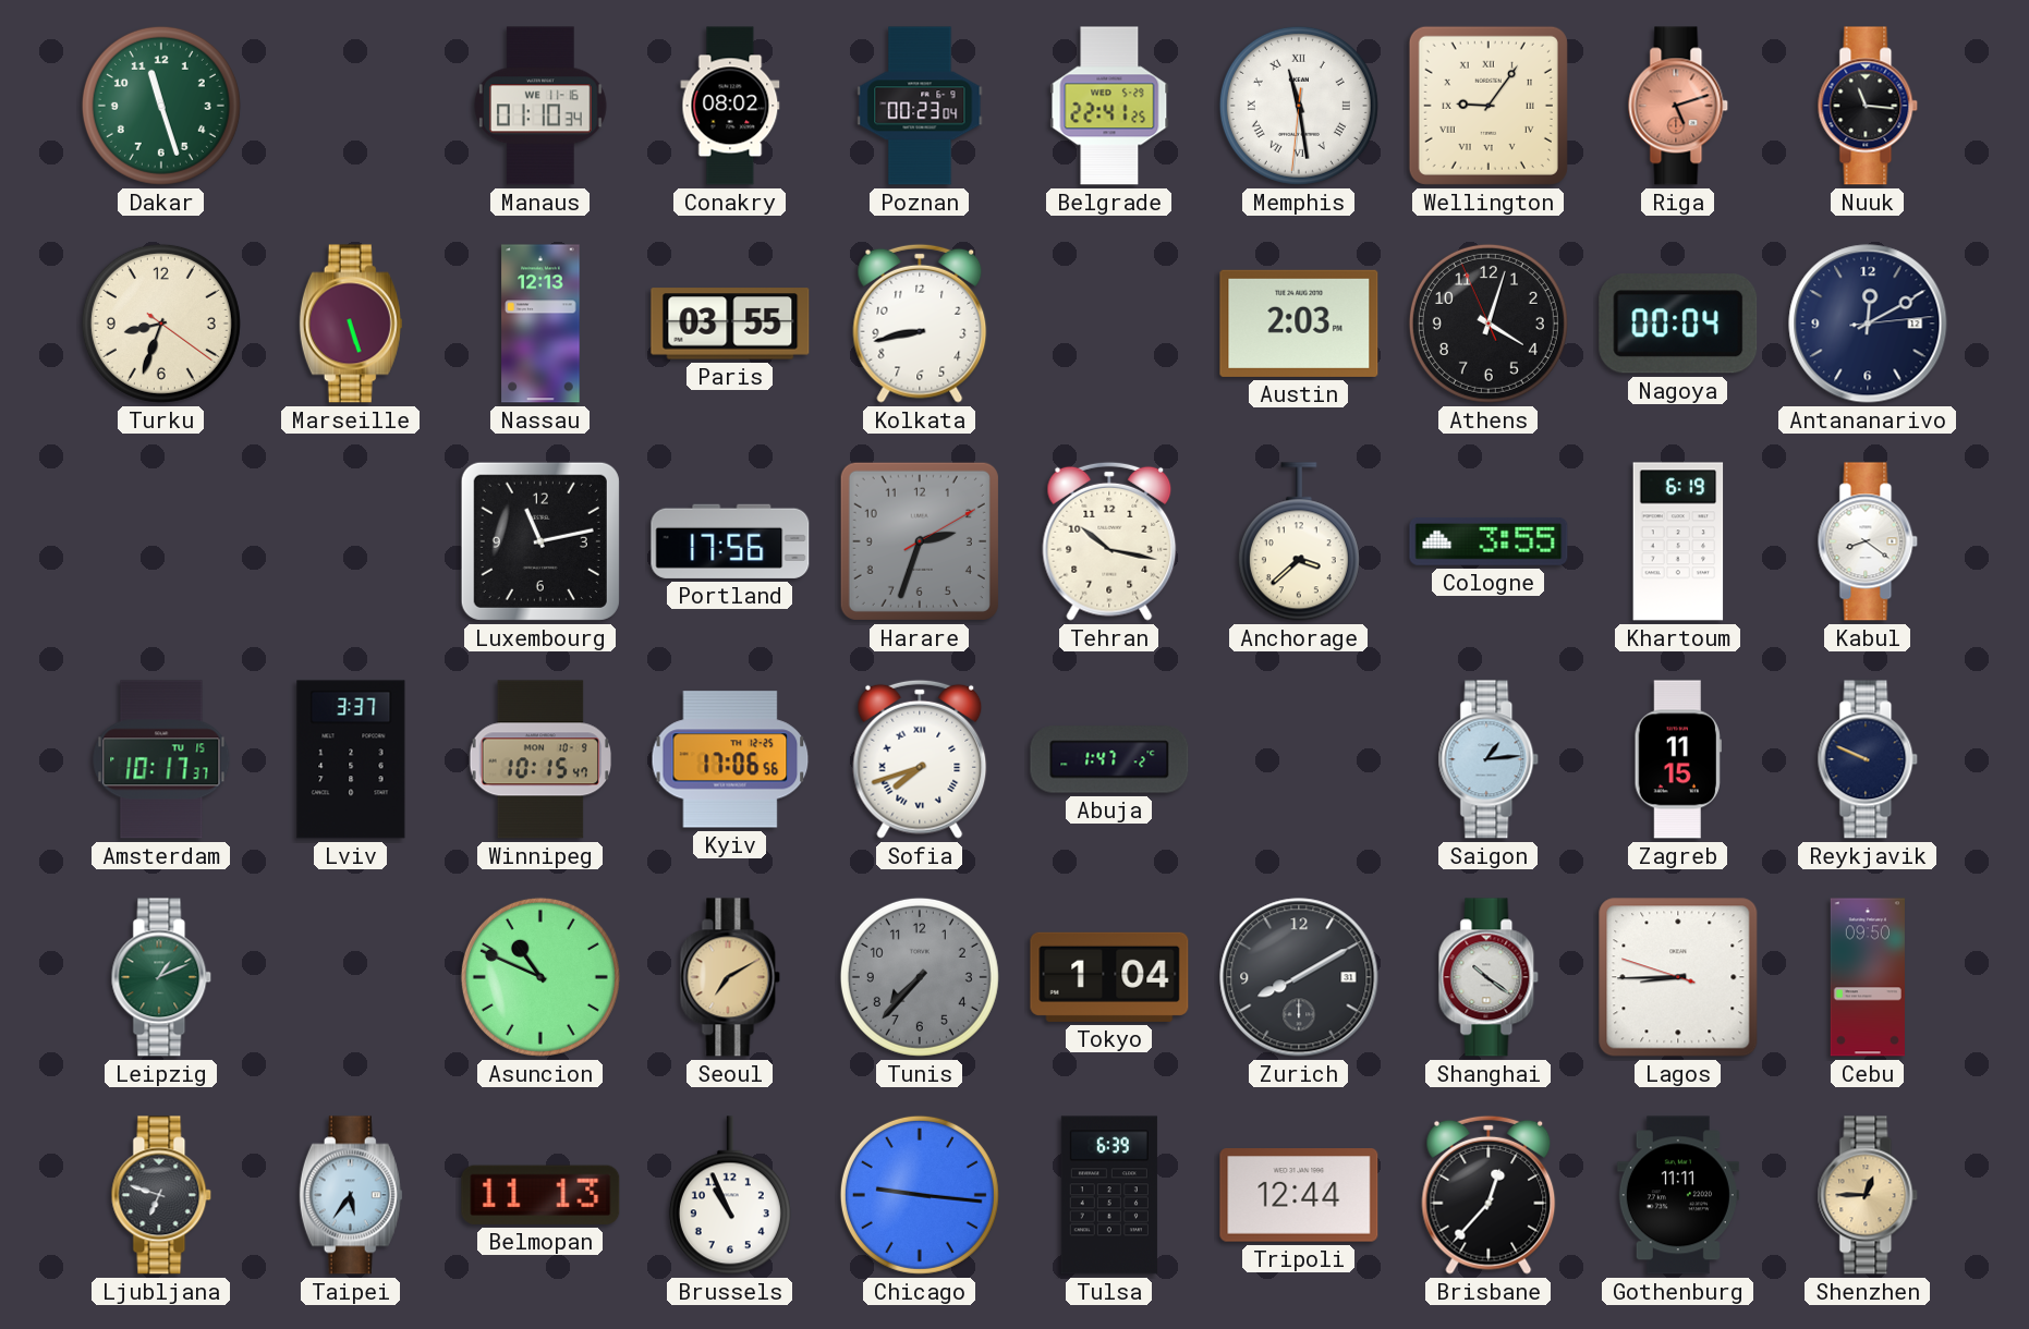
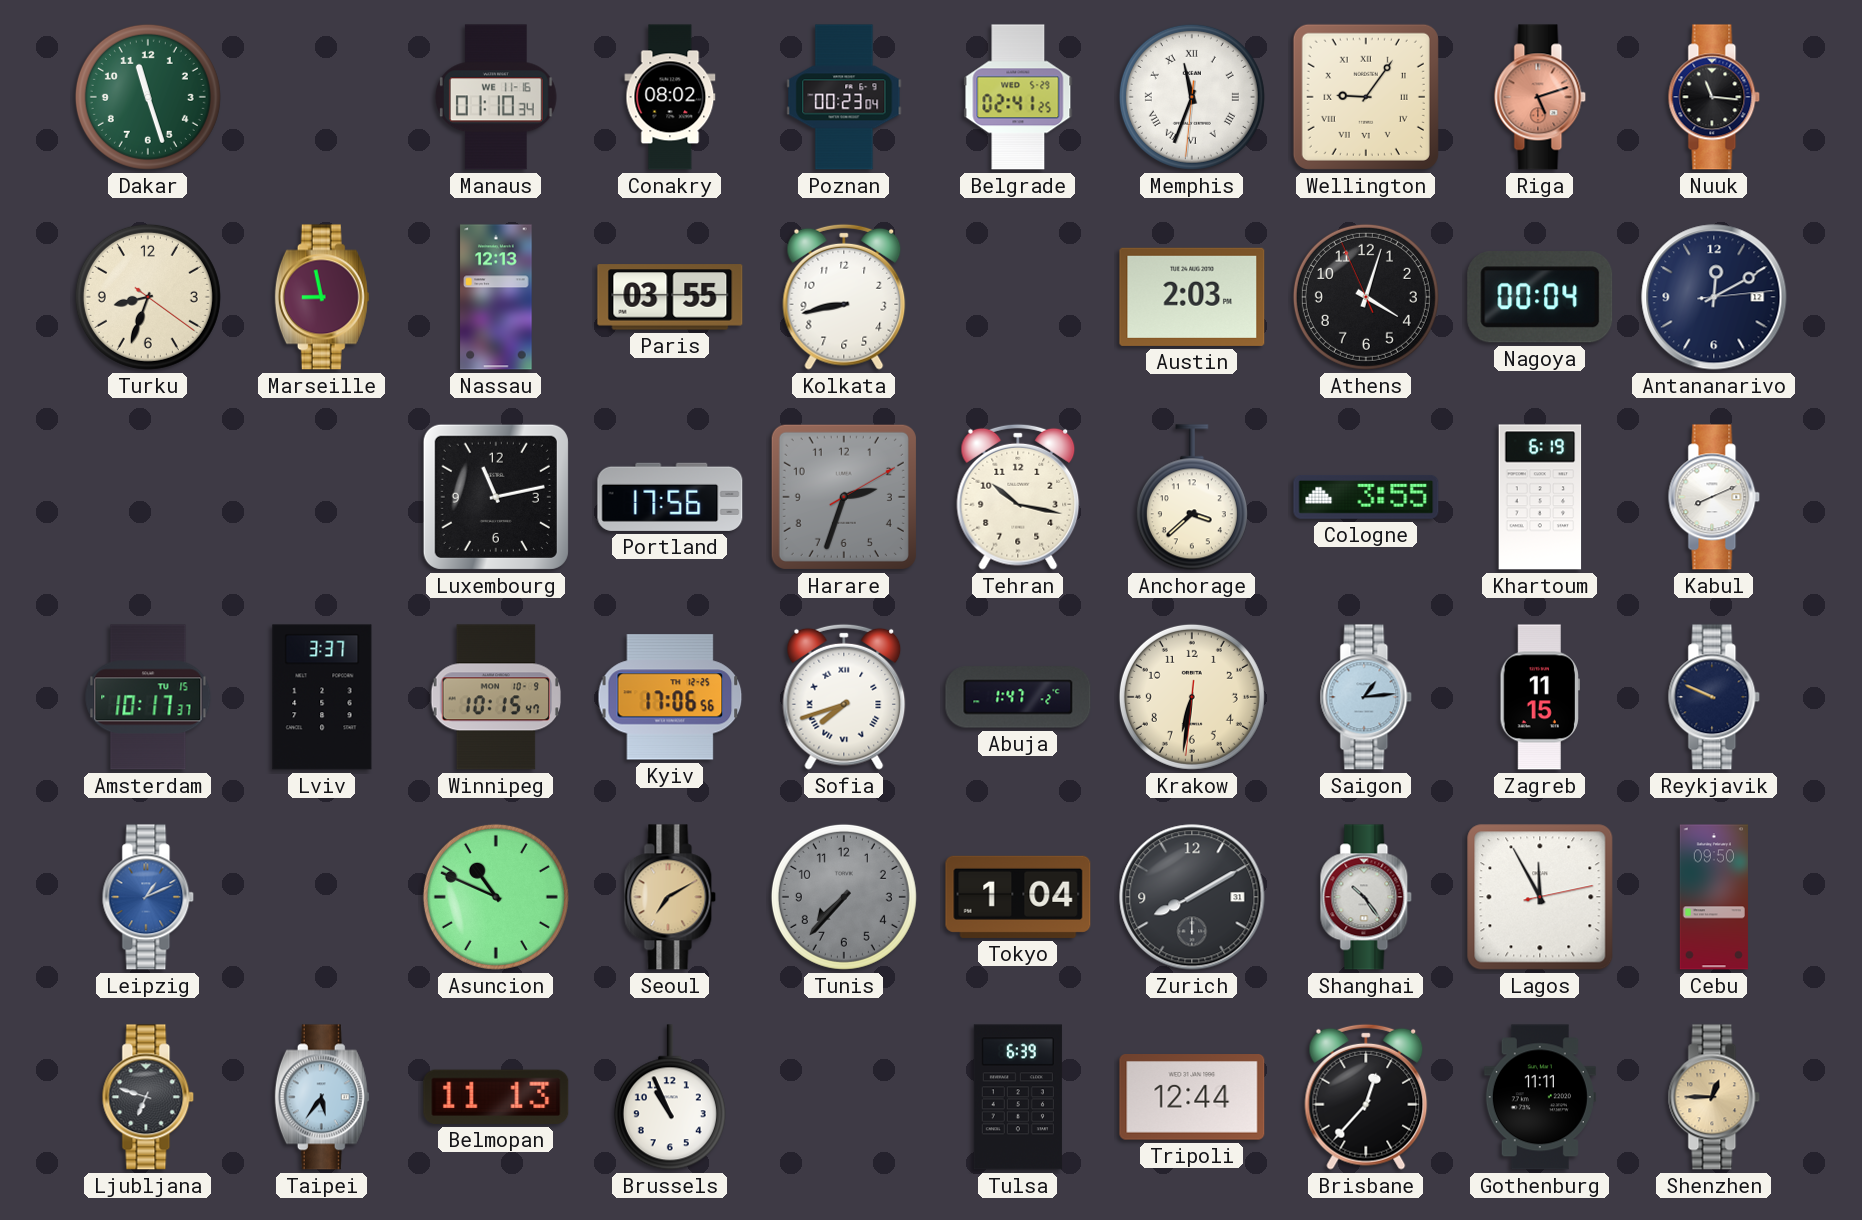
Belgrade: 22:41 -> 02:41
Memphis: 11:28 -> 11:33
Marseille: 5:27 -> 8:58
Kabul: 8:21 -> 8:11
Krakow: none -> 6:31
Leipzig dial: green -> blue
Shanghai: 10:21 -> 10:24
Lagos: 8:44 -> 11:55
Chicago: 9:16 -> none
